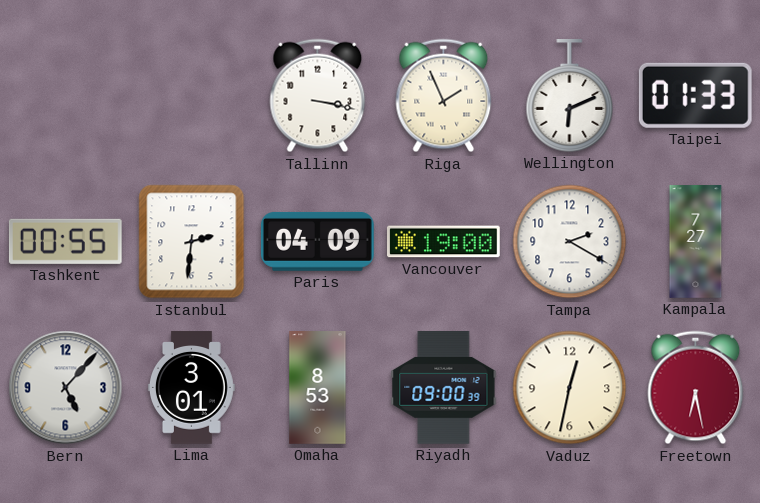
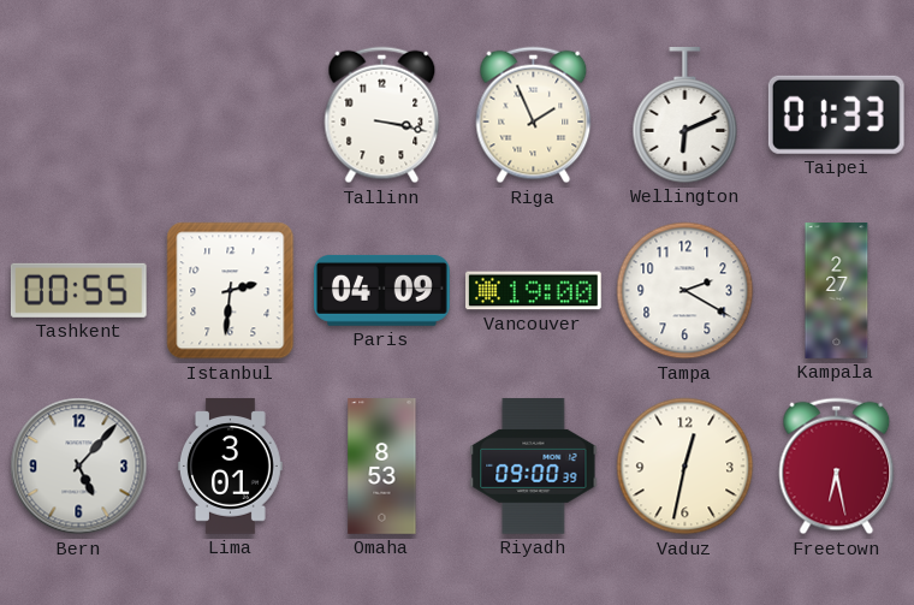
Kampala: 7:27 -> 2:27
